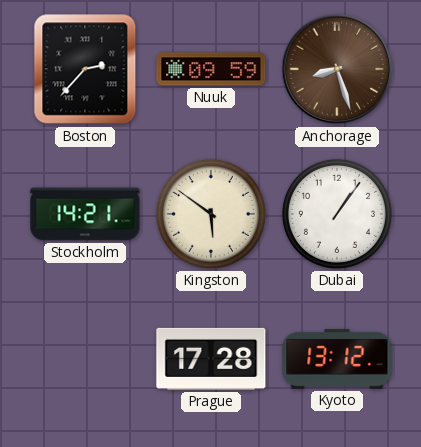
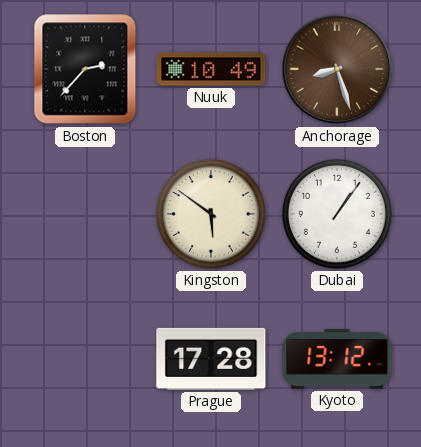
Nuuk: 09:59 -> 10:49
Stockholm: 14:21 -> none
